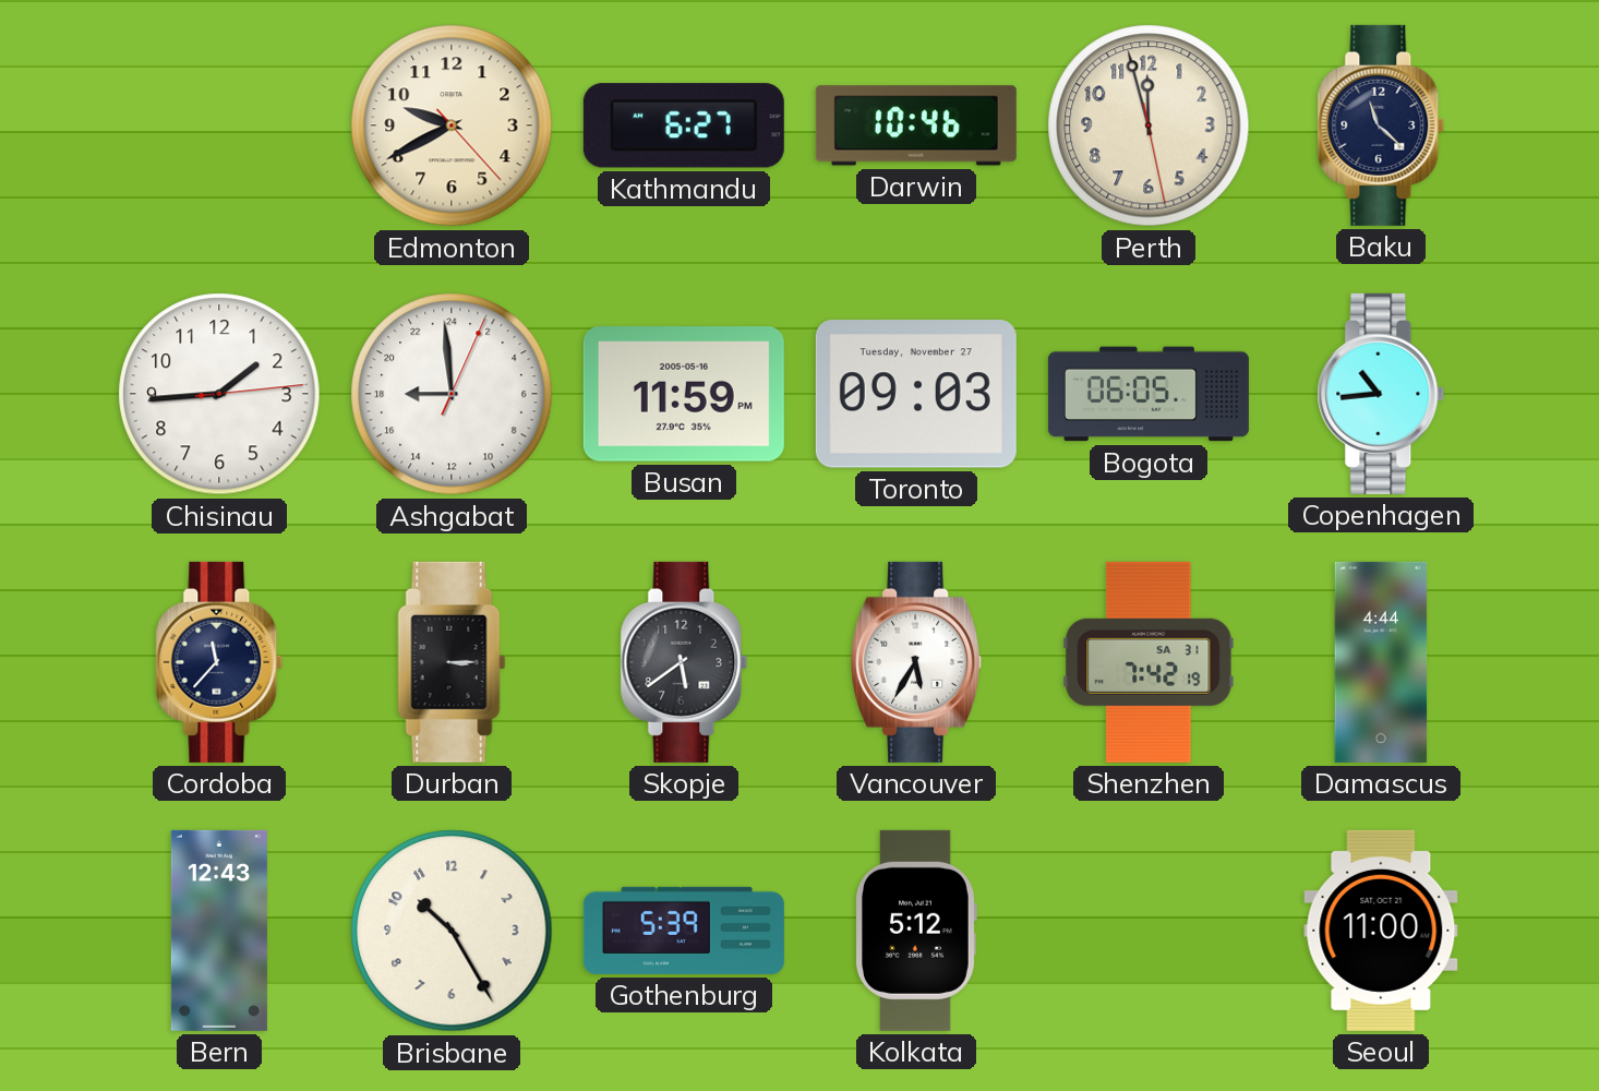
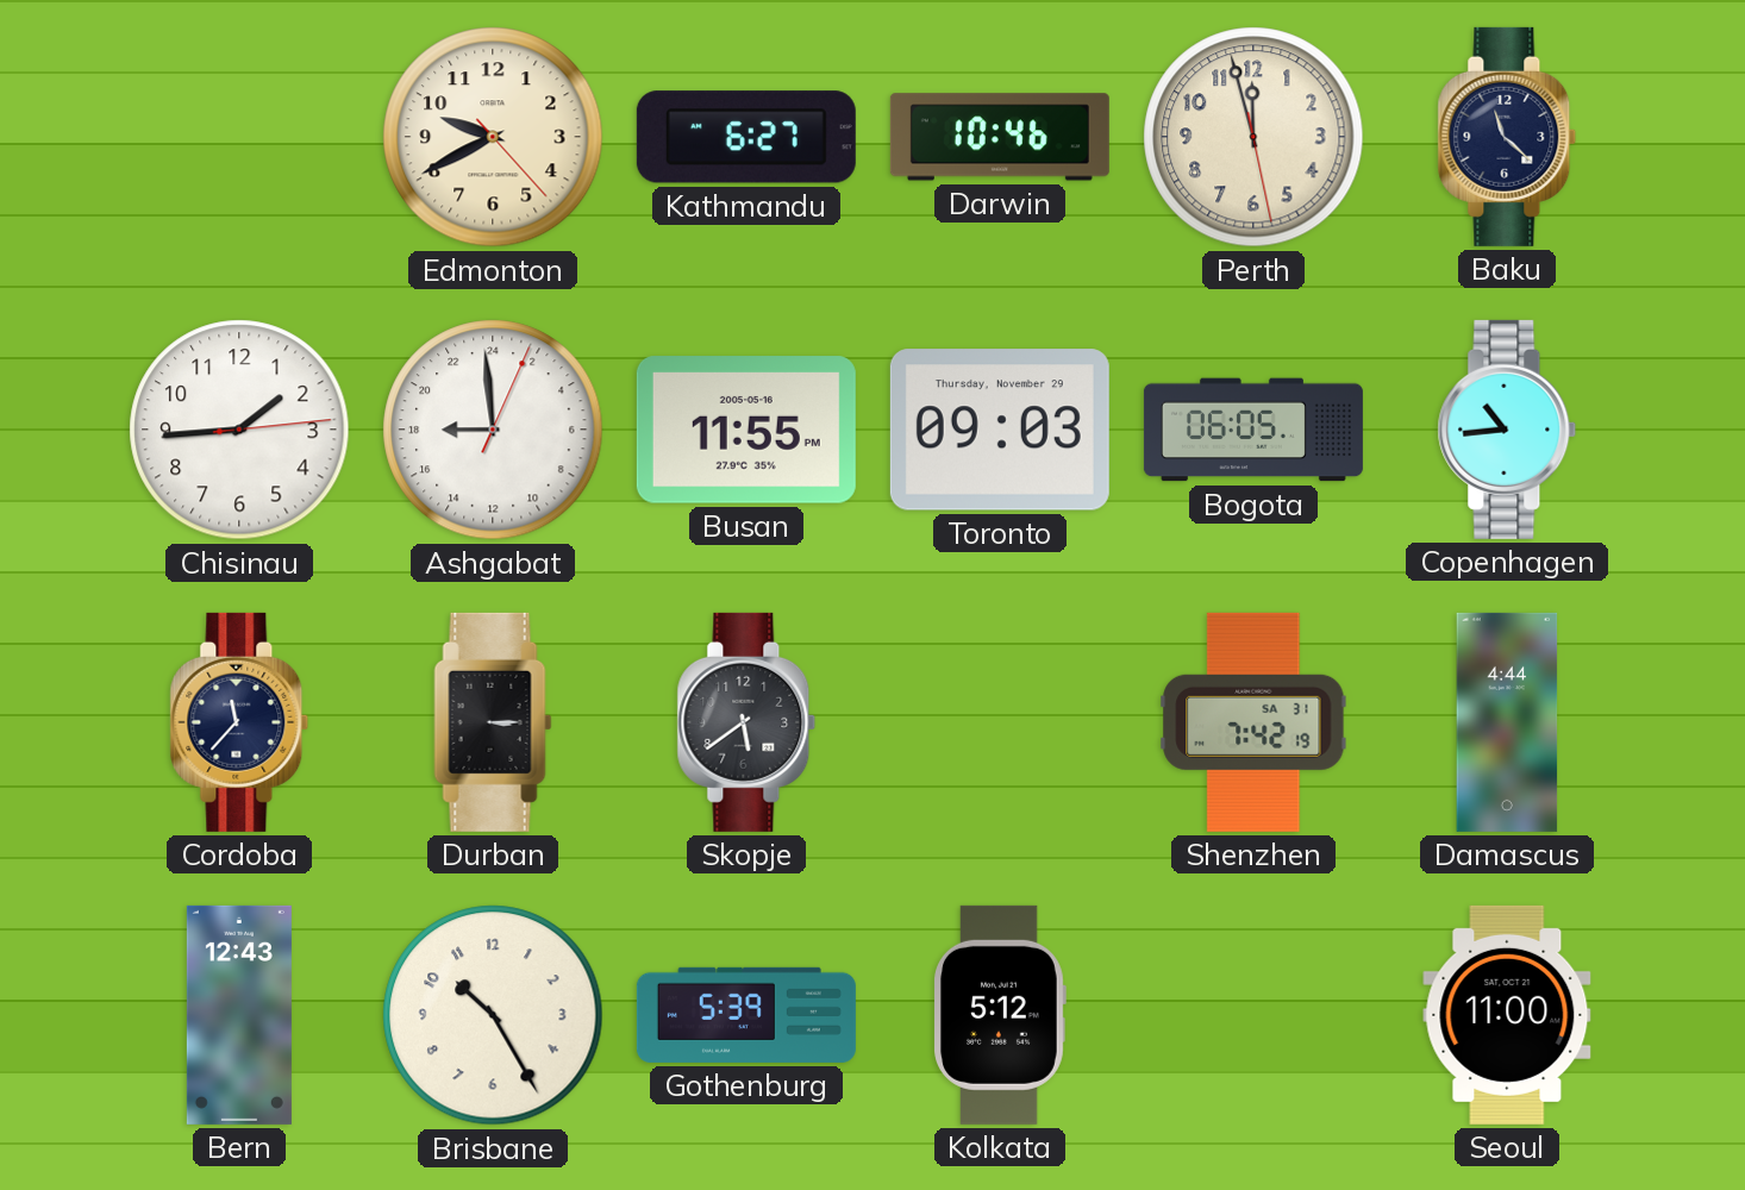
Busan: 11:59 -> 11:55
Toronto date: Tuesday, November 27 -> Thursday, November 29
Vancouver: 5:35 -> none
